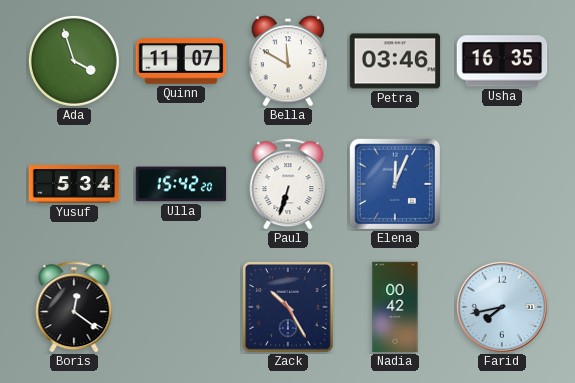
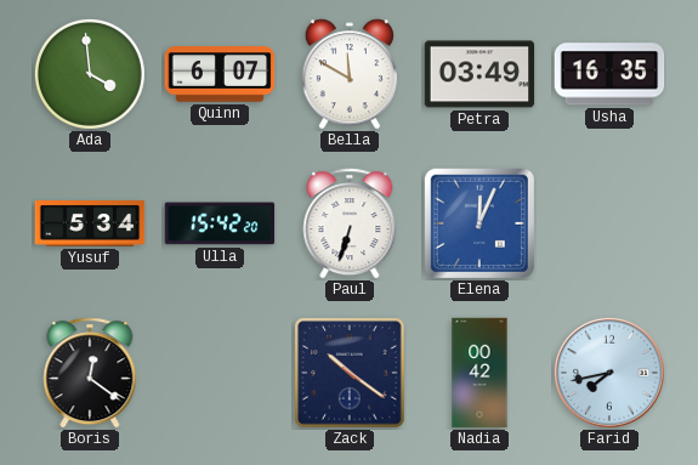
Ada: 3:57 -> 3:59
Quinn: 11:07 -> 6:07
Petra: 03:46 -> 03:49
Zack: 10:25 -> 10:21
